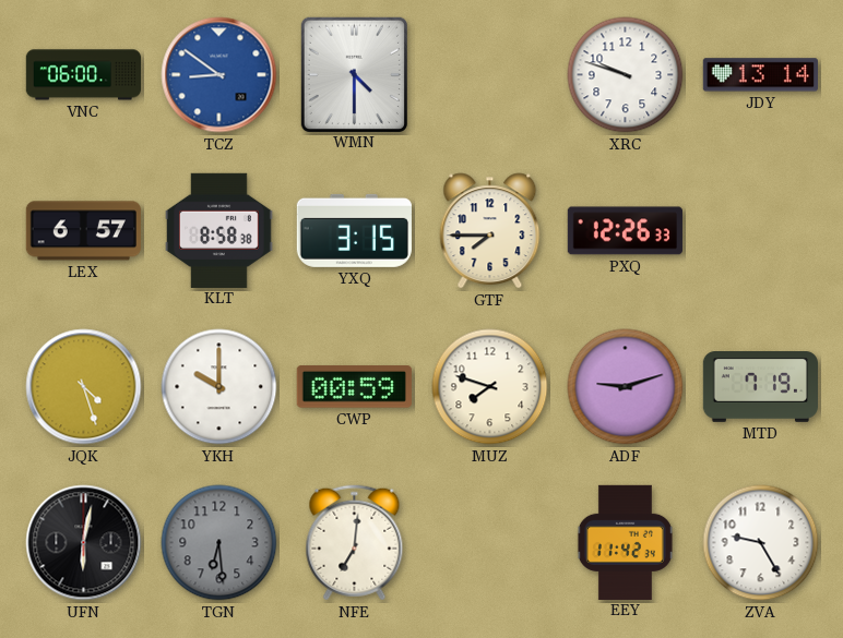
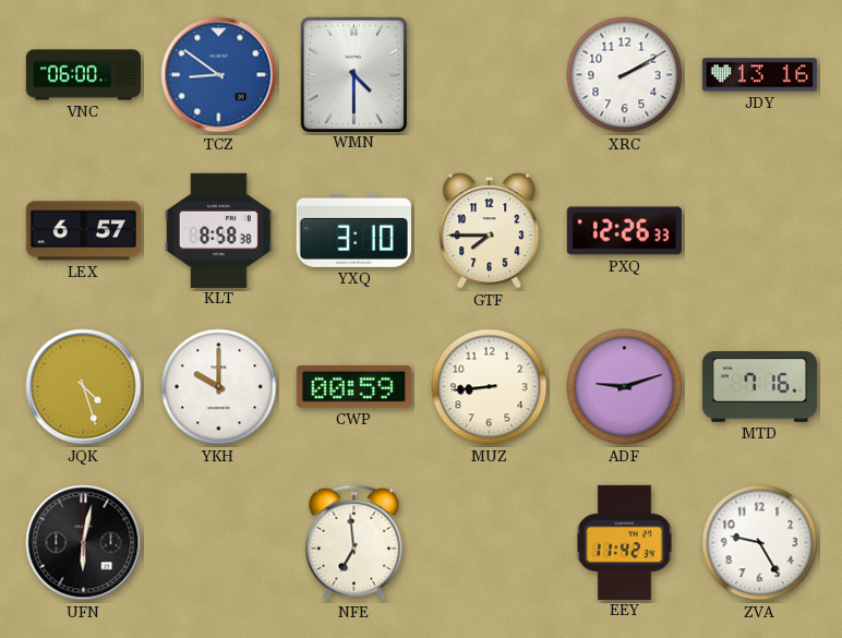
XRC: 9:48 -> 2:10
JDY: 13:14 -> 13:16
YXQ: 3:15 -> 3:10
MUZ: 7:48 -> 8:44
MTD: 7:19 -> 7:16
TGN: 6:29 -> none
NFE: 7:01 -> 6:59
